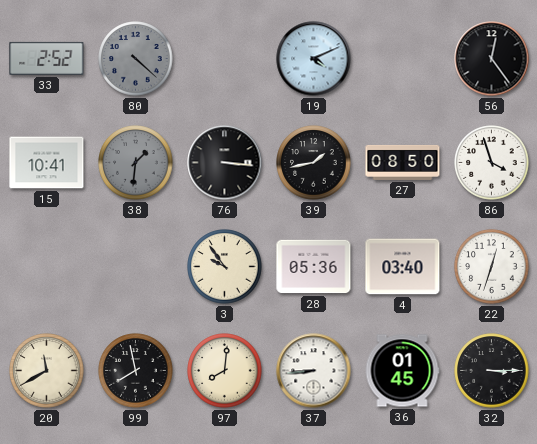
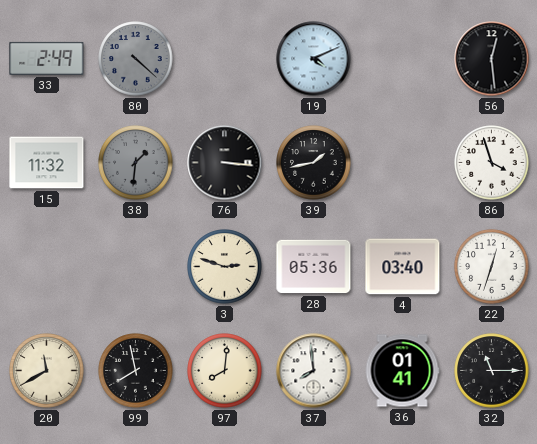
33: 2:52 -> 2:49
56: 12:24 -> 12:29
15: 10:41 -> 11:32
27: 08:50 -> none
3: 9:54 -> 2:48
37: 8:44 -> 7:59
36: 01:45 -> 01:41
32: 3:15 -> 11:15
